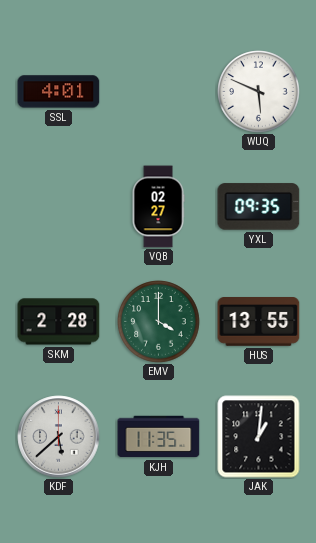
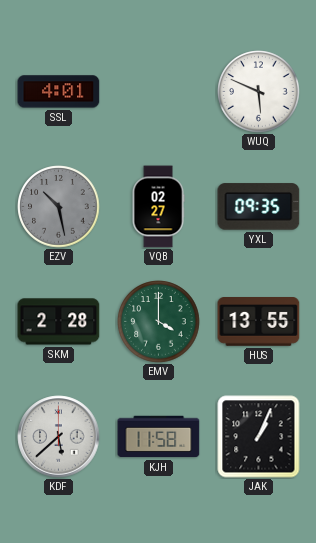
EZV: none -> 10:28
KJH: 11:35 -> 11:58
JAK: 1:01 -> 1:04
